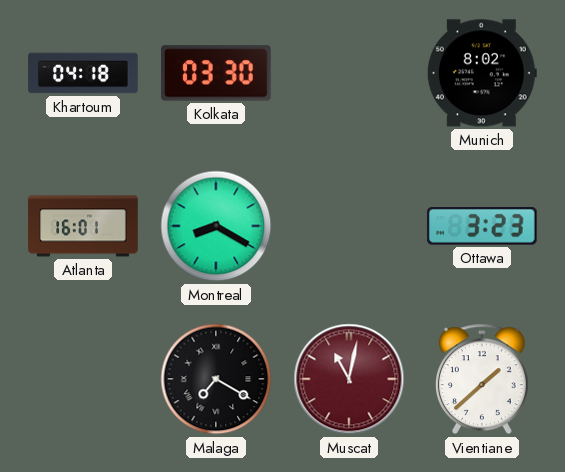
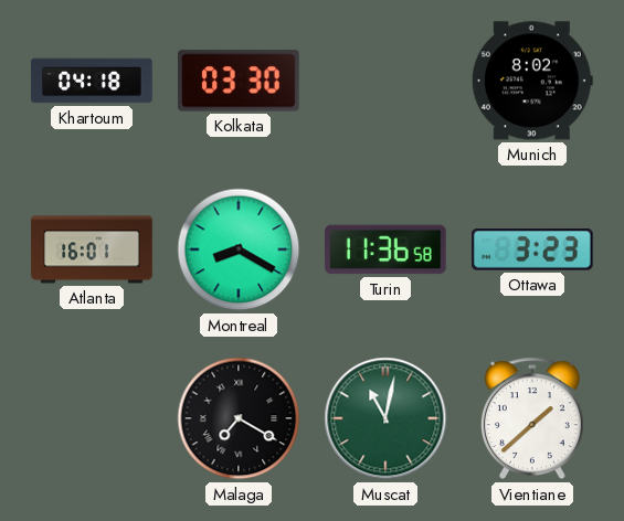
Turin: none -> 11:36
Muscat dial: burgundy -> green
